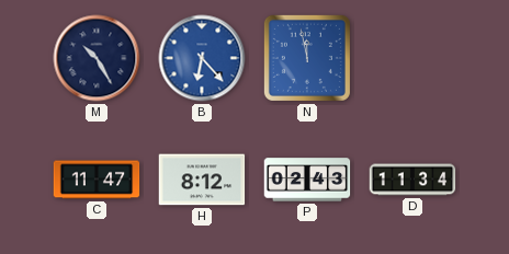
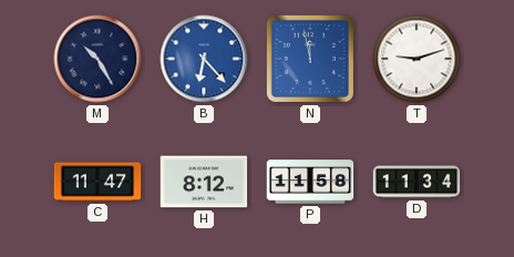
T: none -> 9:12
P: 02:43 -> 11:58
